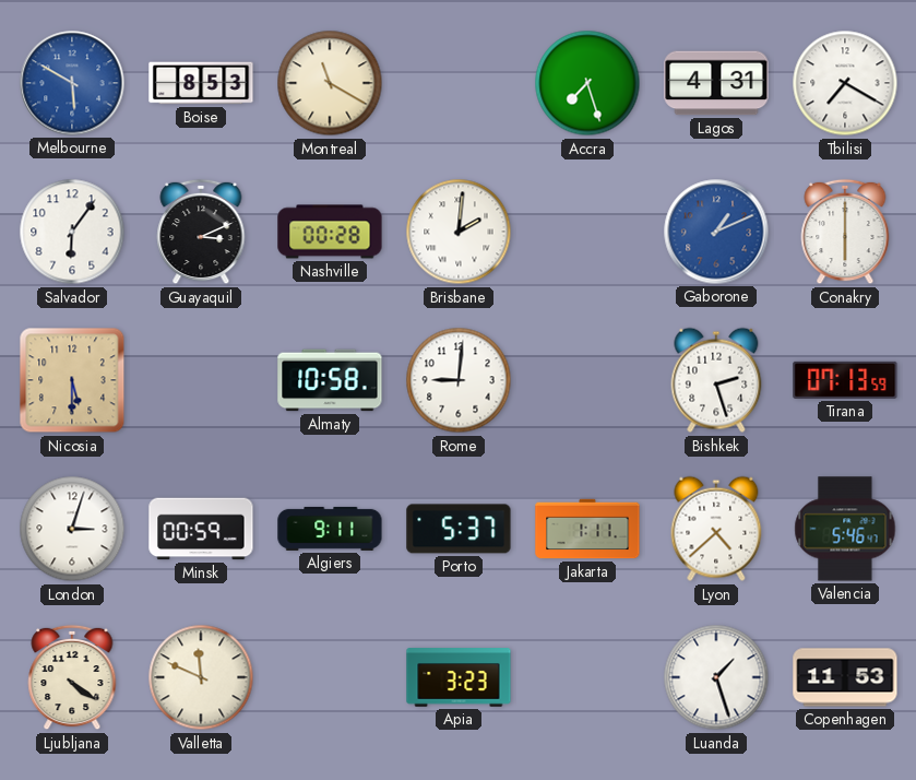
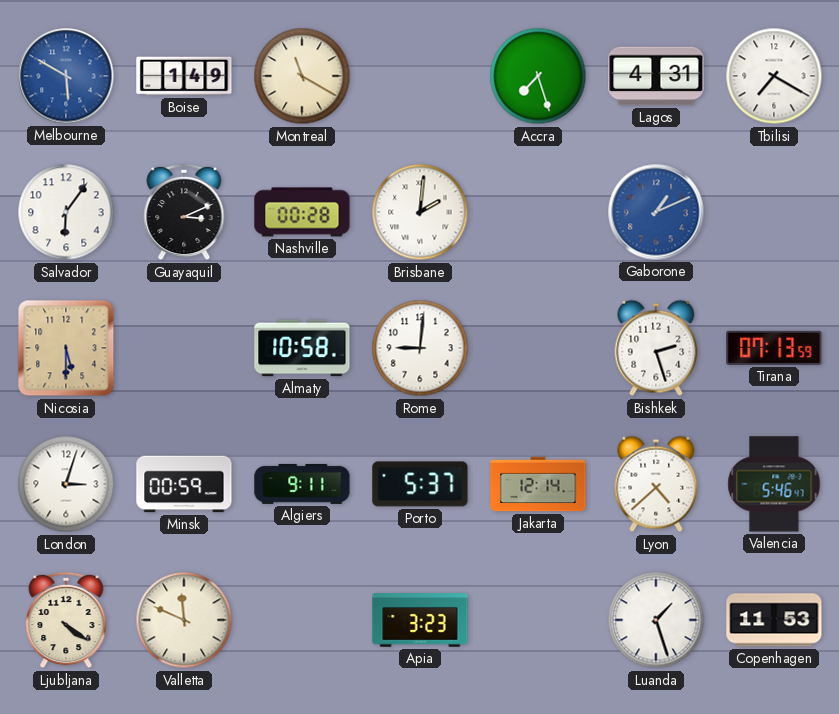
Boise: 8:53 -> 1:49
Conakry: 6:00 -> none
Jakarta: 1:11 -> 12:14
